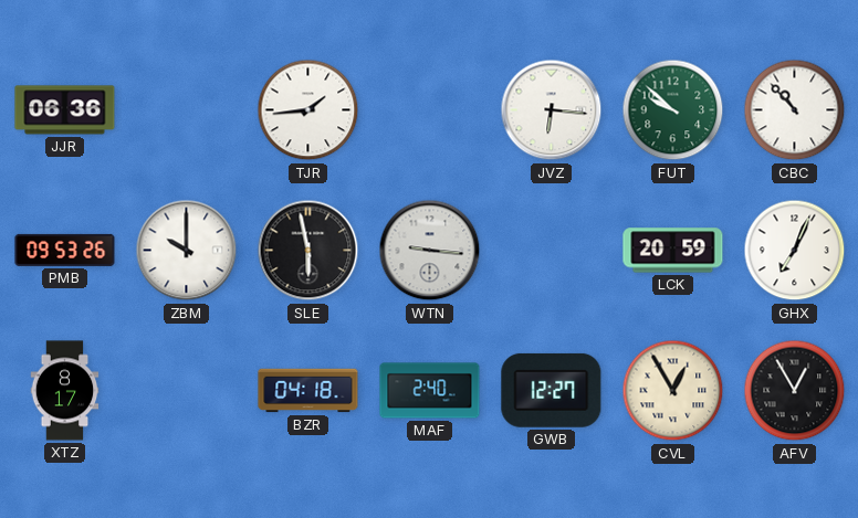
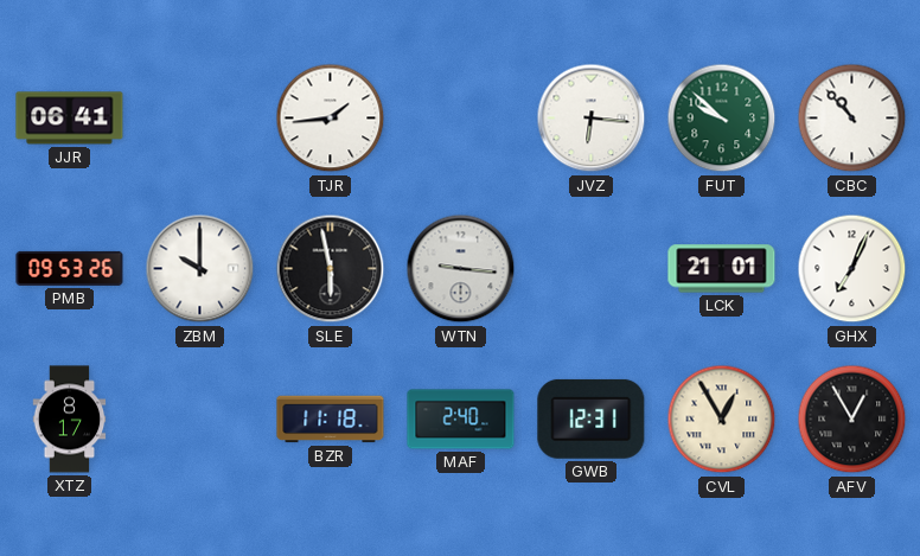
JJR: 06:36 -> 06:41
LCK: 20:59 -> 21:01
BZR: 04:18 -> 11:18
GWB: 12:27 -> 12:31
